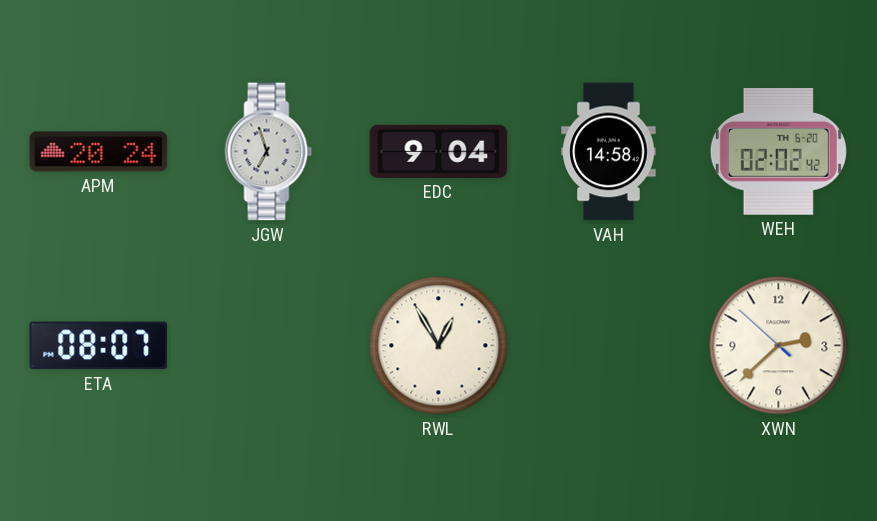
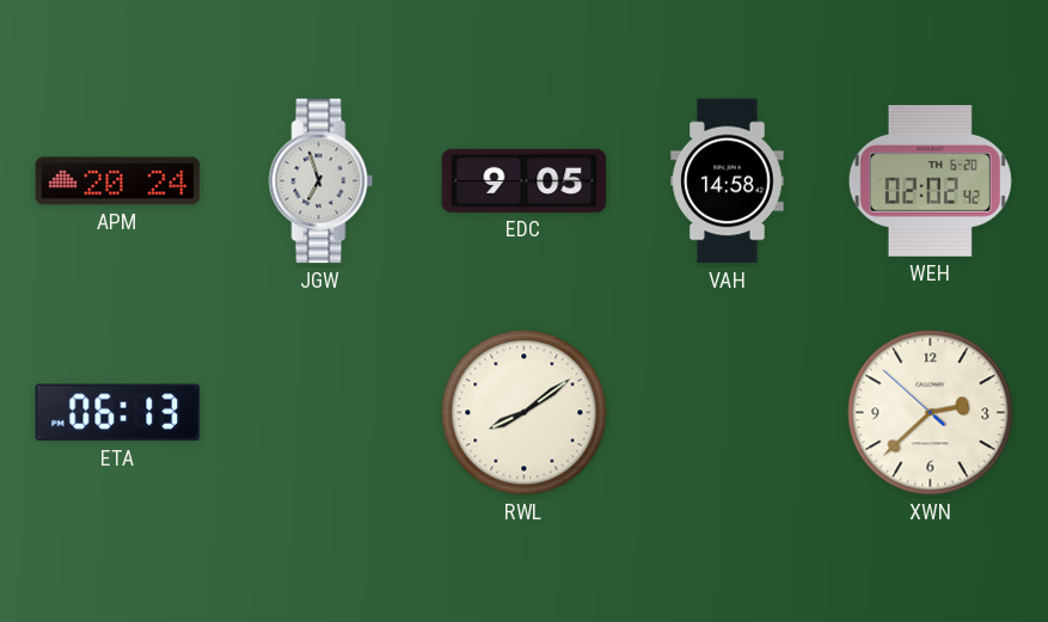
EDC: 9:04 -> 9:05
ETA: 08:07 -> 06:13
RWL: 12:55 -> 8:09
